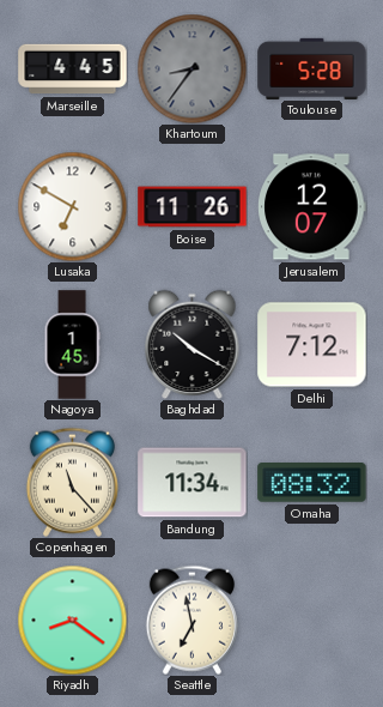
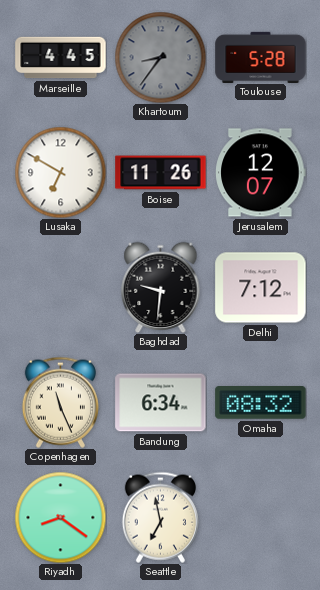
Nagoya: 1:45 -> none
Baghdad: 10:20 -> 9:31
Copenhagen: 11:23 -> 11:26
Bandung: 11:34 -> 6:34
